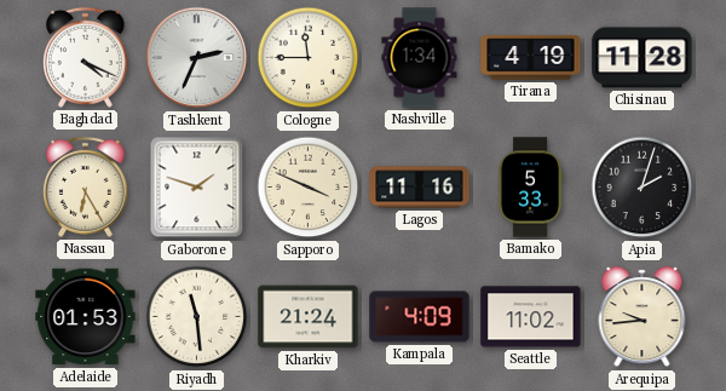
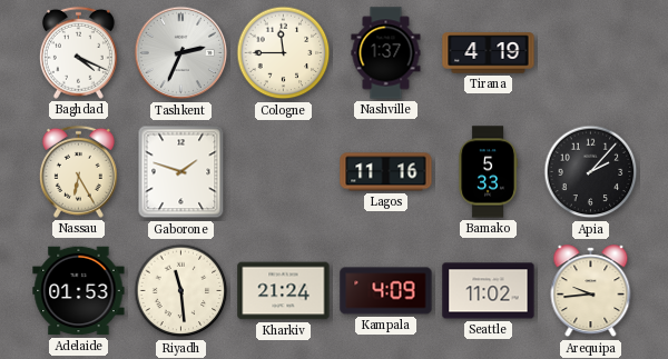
Nashville: 1:34 -> 1:37
Chisinau: 11:28 -> none
Sapporo: 3:49 -> none
Apia: 2:03 -> 2:07
